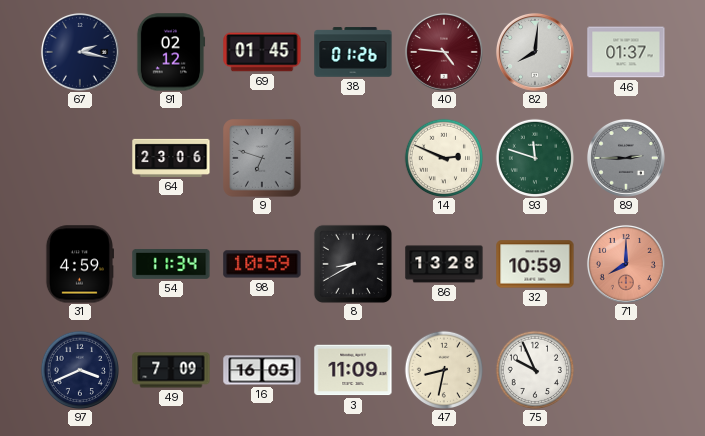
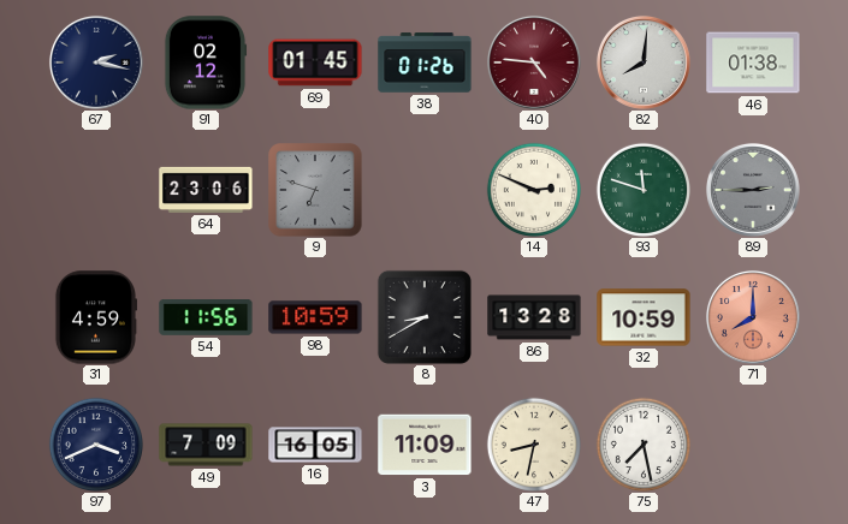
46: 01:37 -> 01:38
54: 11:34 -> 11:56
75: 9:56 -> 7:28
